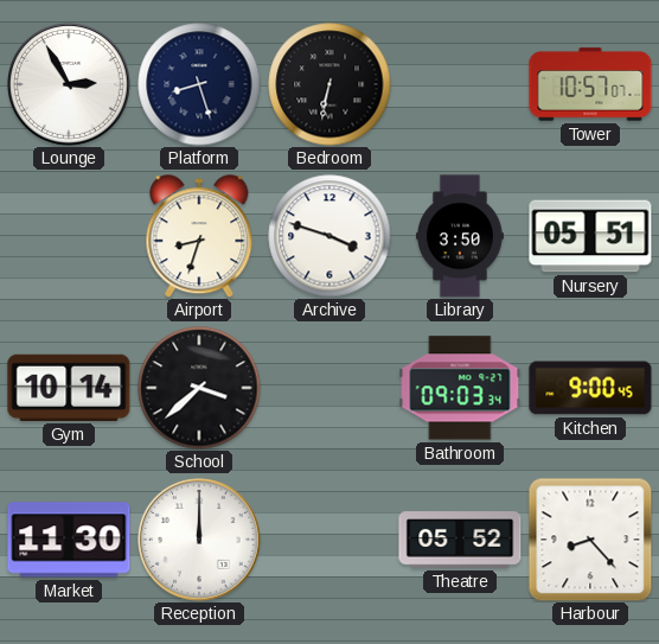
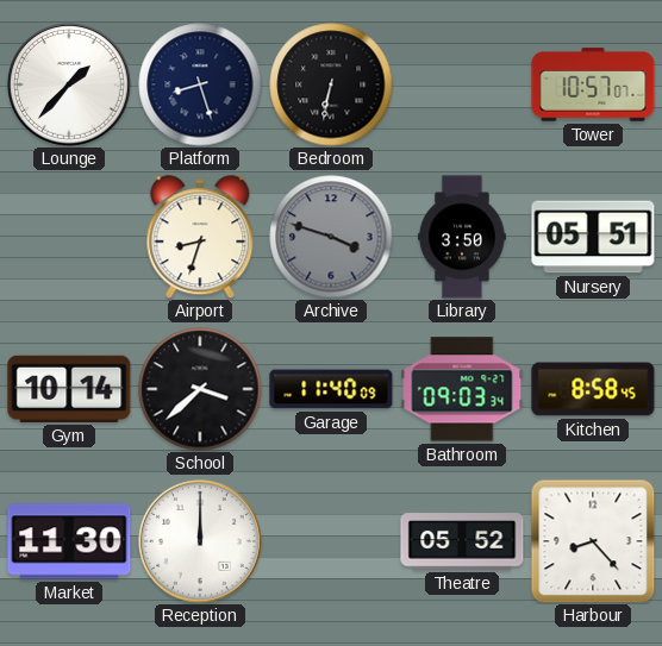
Lounge: 2:55 -> 1:37
Archive dial: white -> grey
Garage: none -> 11:40
Kitchen: 9:00 -> 8:58
